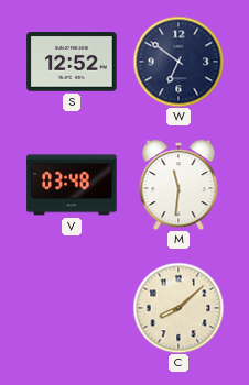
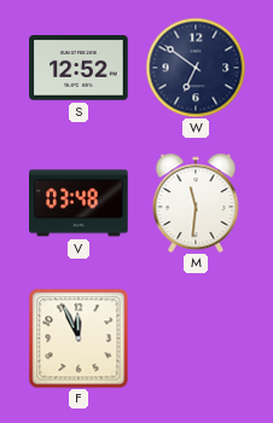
F: none -> 11:56
C: 8:08 -> none
